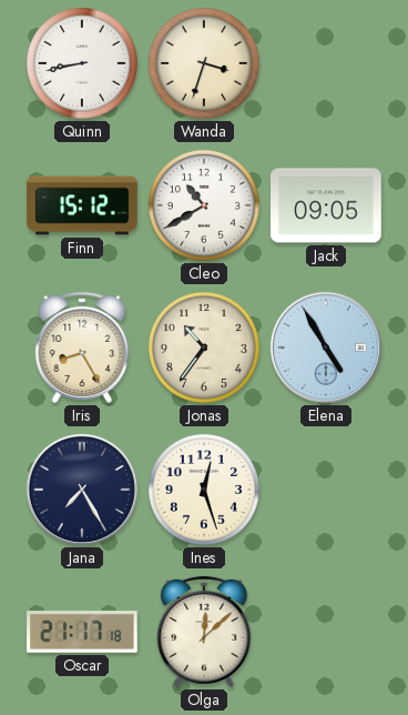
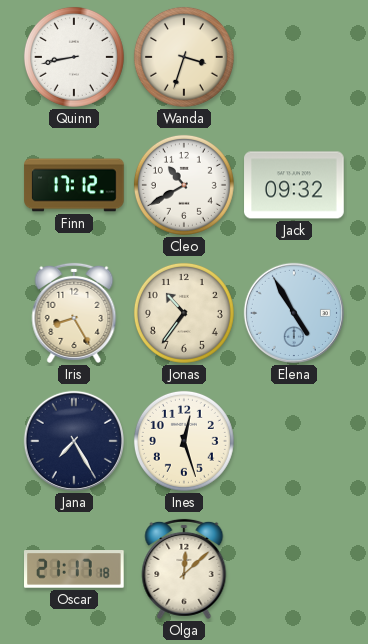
Finn: 15:12 -> 17:12
Jack: 09:05 -> 09:32
